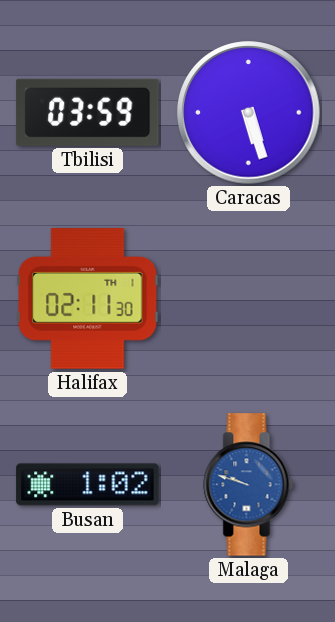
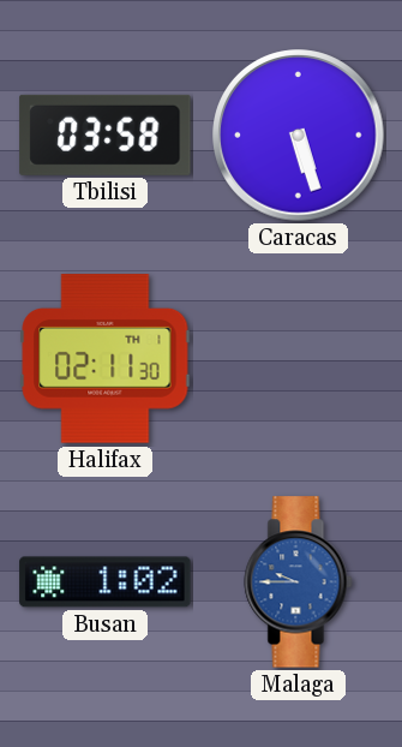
Tbilisi: 03:59 -> 03:58
Malaga: 9:48 -> 9:45
